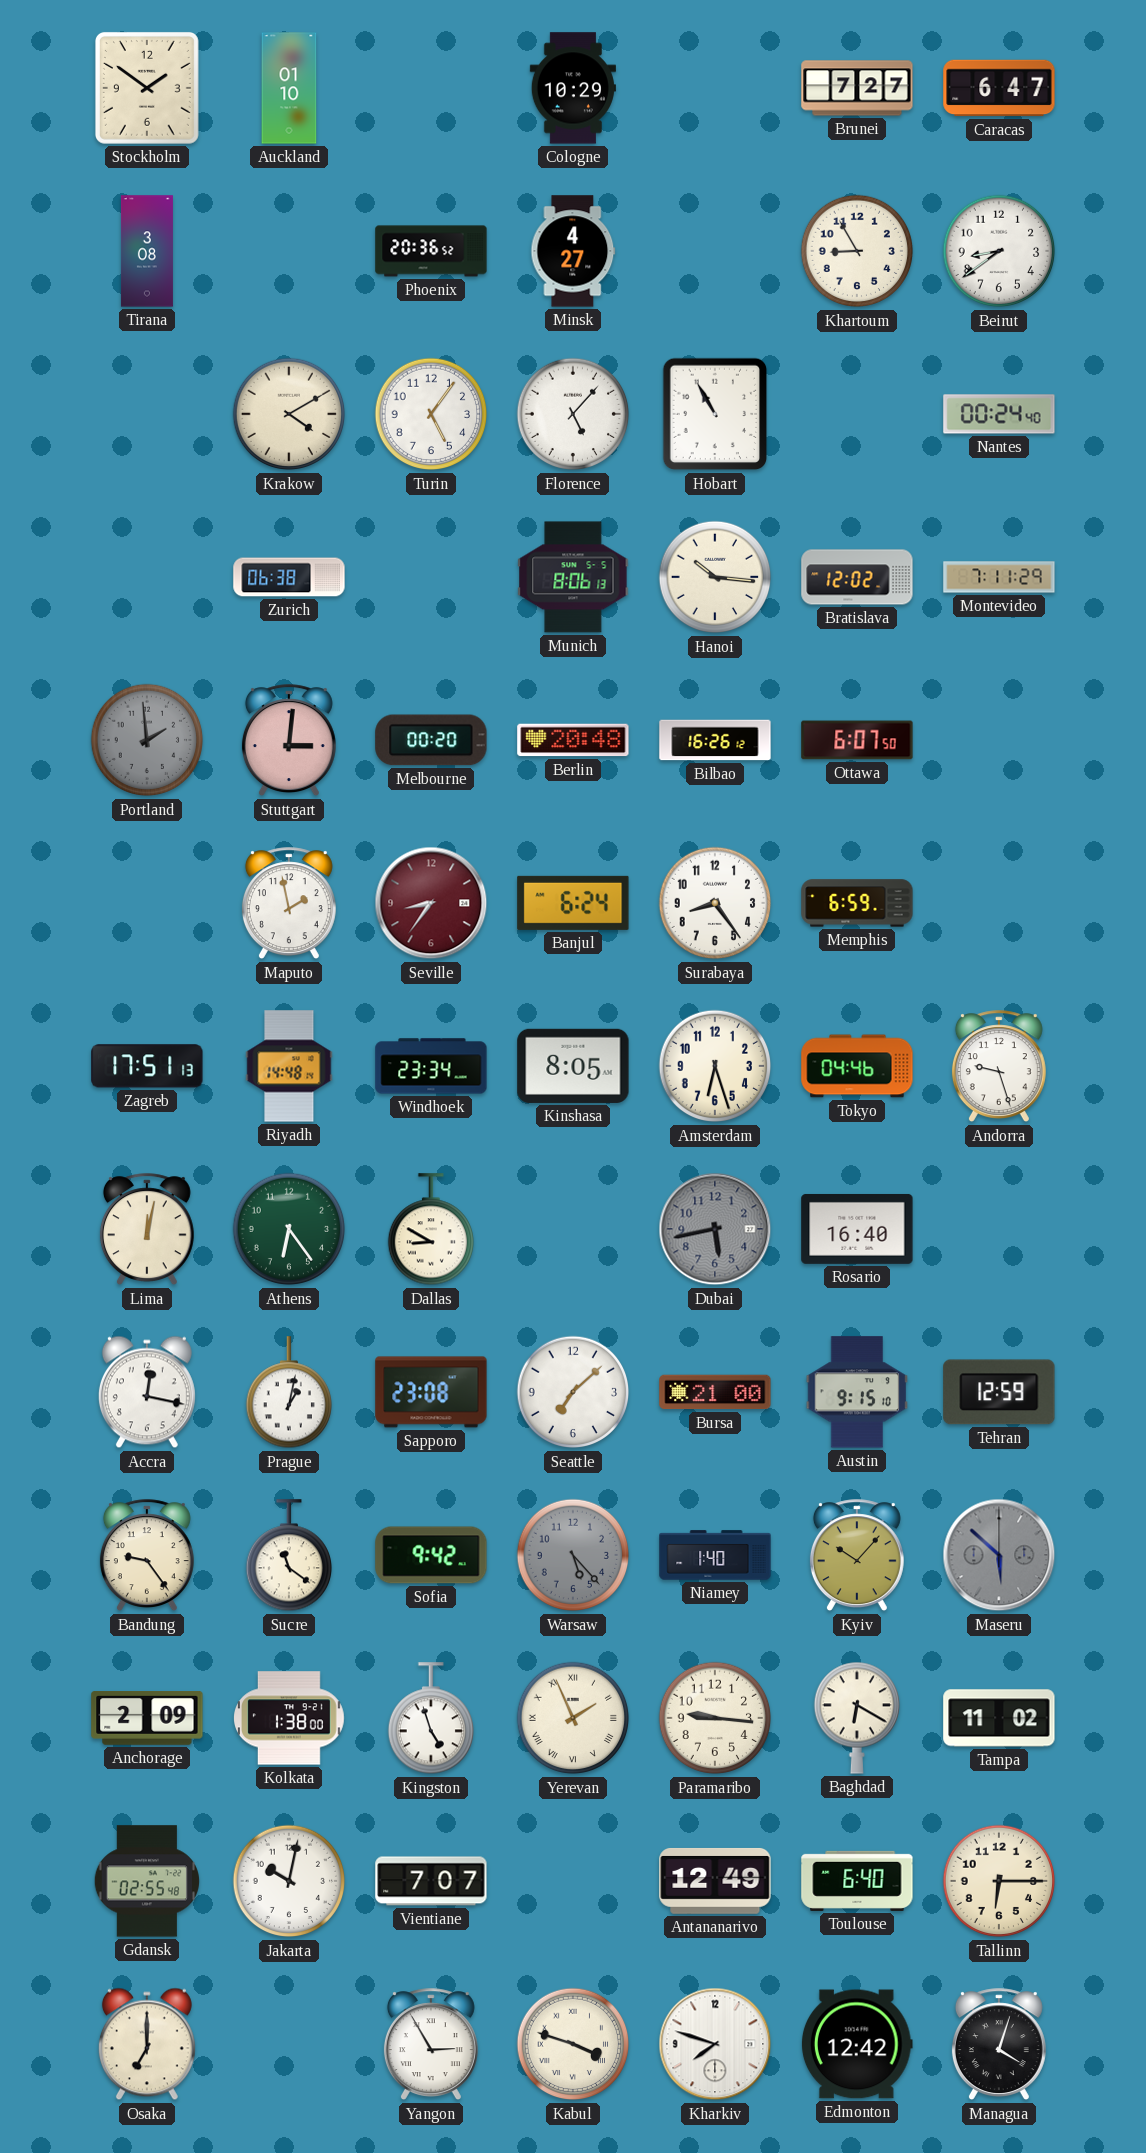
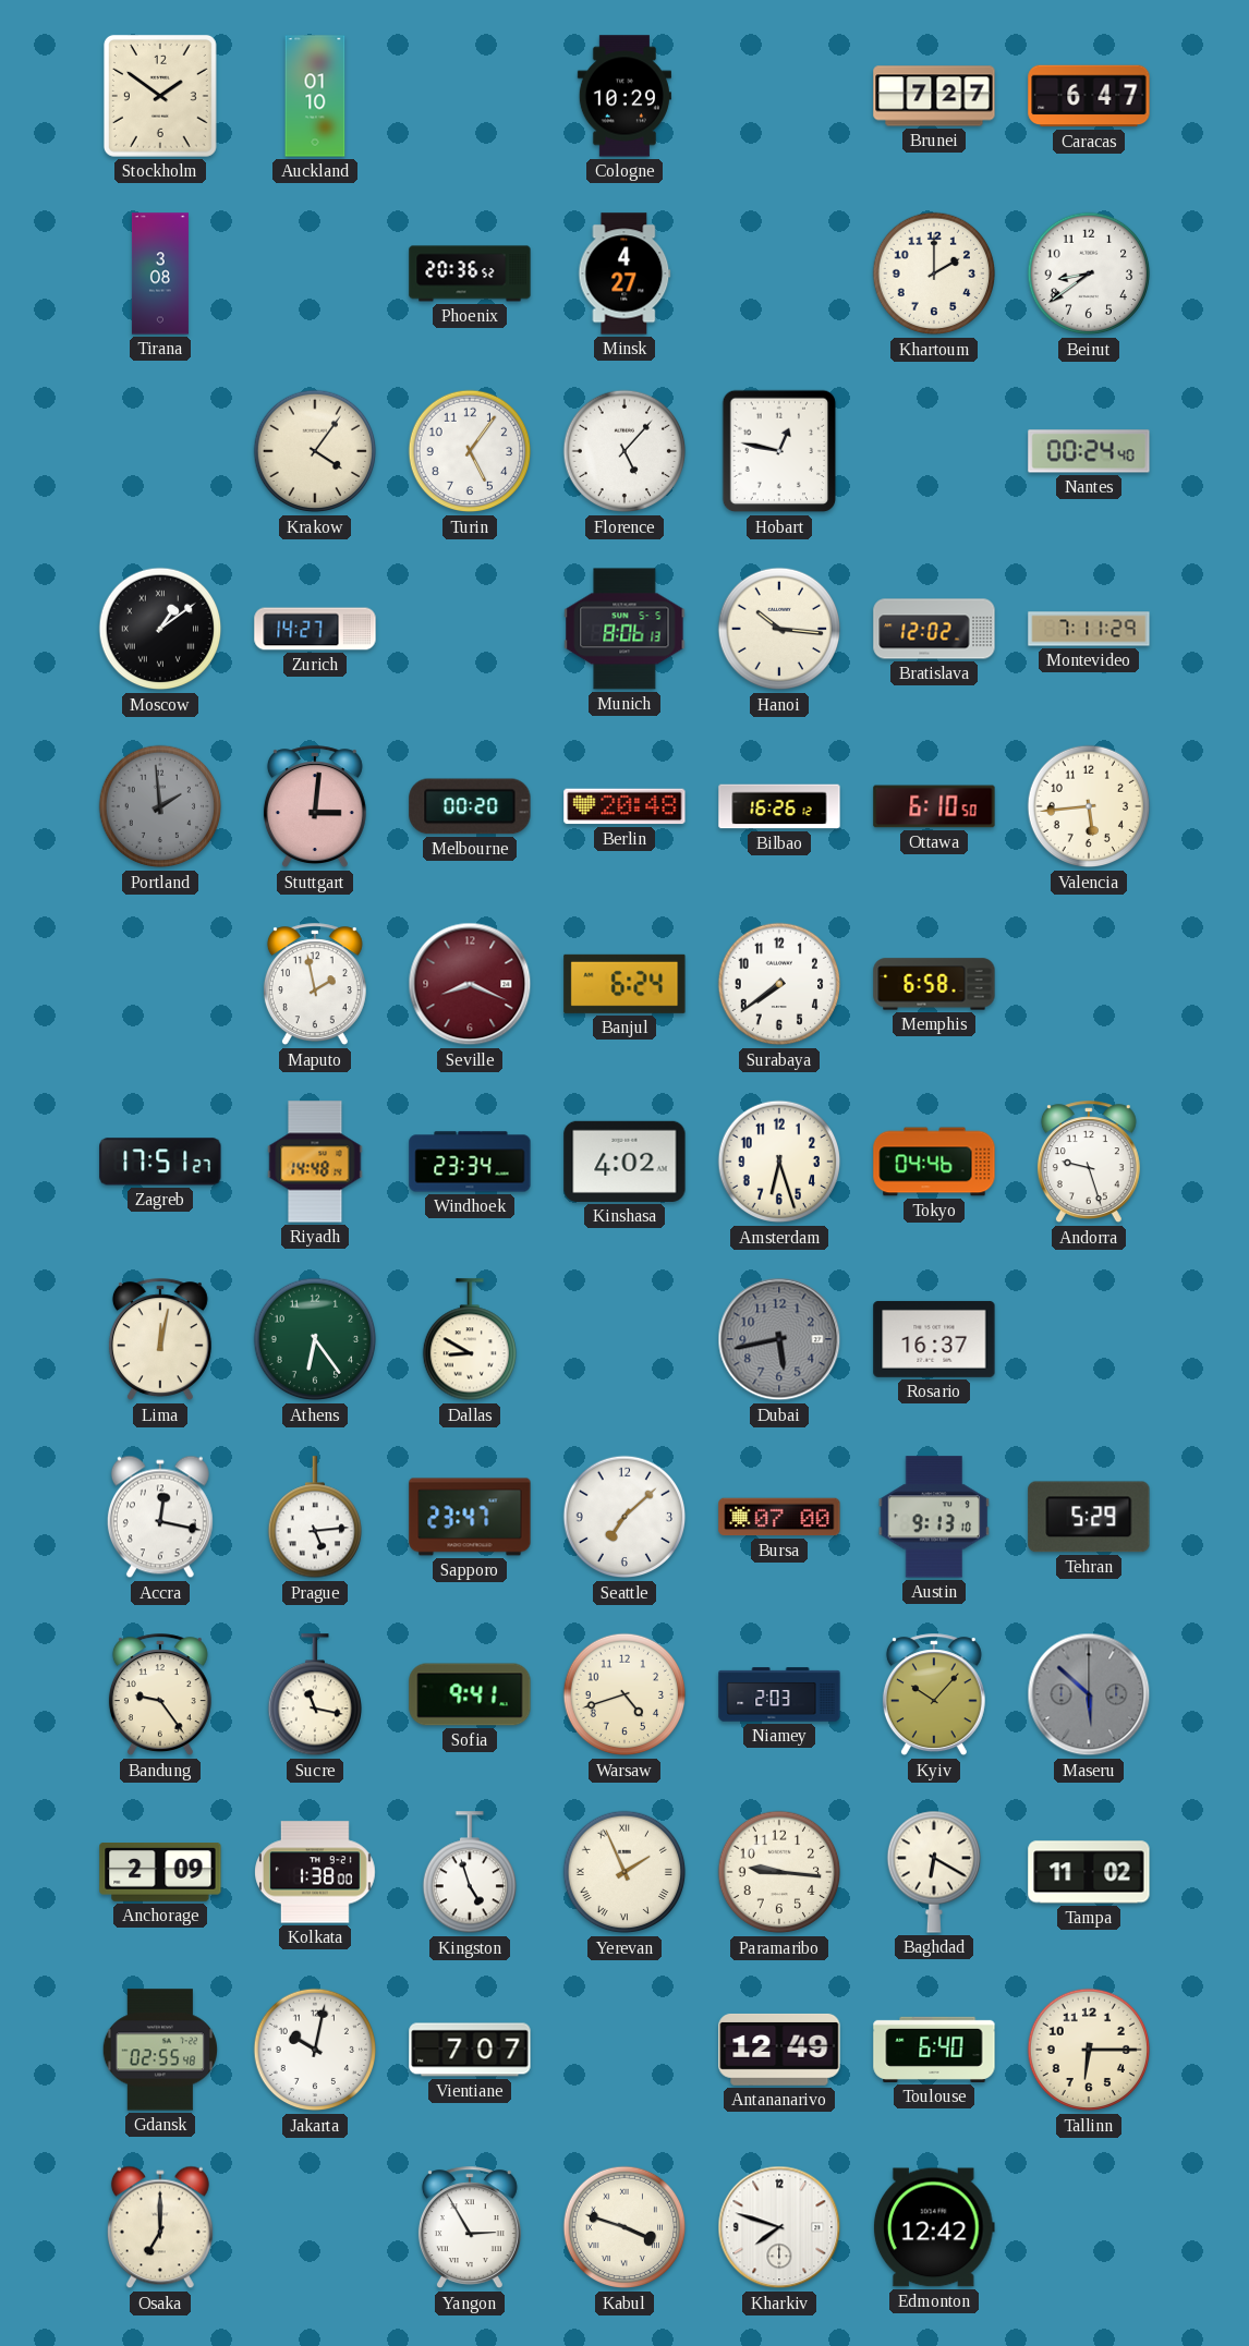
Khartoum: 8:55 -> 2:00
Krakow: 4:10 -> 4:06
Hobart: 10:55 -> 12:47
Moscow: none -> 1:09
Zurich: 06:38 -> 14:27
Ottawa: 6:07 -> 6:10
Valencia: none -> 5:44
Seville: 8:36 -> 8:19
Surabaya: 8:24 -> 7:39
Memphis: 6:59 -> 6:58
Zagreb: 17:51:13 -> 17:51:27
Kinshasa: 8:05 -> 4:02
Rosario: 16:40 -> 16:37
Prague: 1:02 -> 5:14
Sapporo: 23:08 -> 23:47
Bursa: 21:00 -> 07:00
Austin: 9:15 -> 9:13
Tehran: 12:59 -> 5:29
Sucre: 11:21 -> 11:17
Sofia: 9:42 -> 9:41
Warsaw: 5:23 -> 4:42
Warsaw dial: grey -> cream
Niamey: 1:40 -> 2:03
Managua: 4:03 -> none
